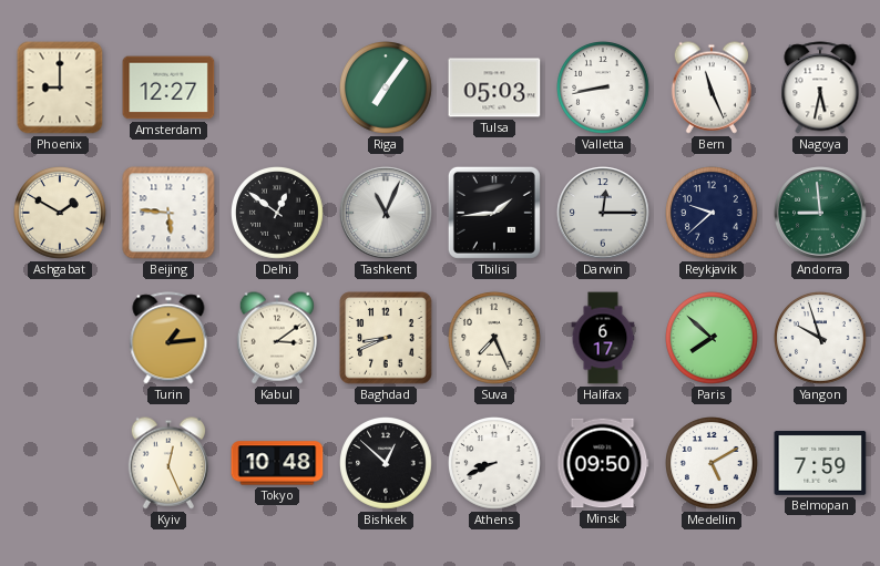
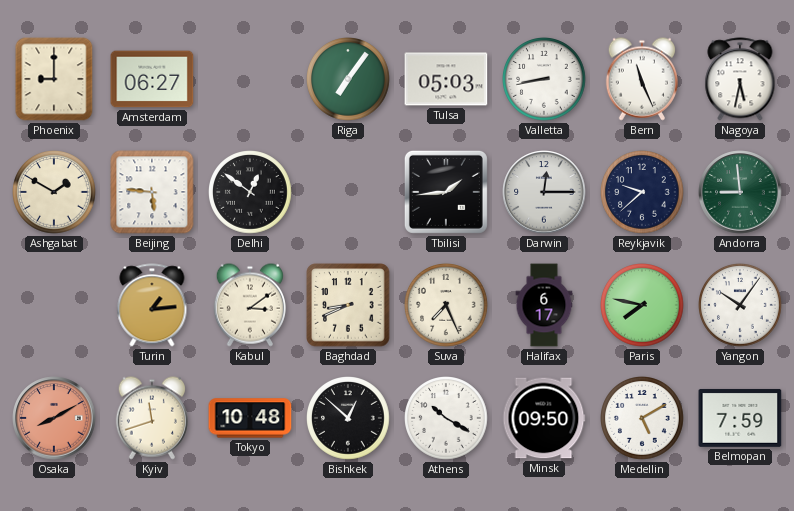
Amsterdam: 12:27 -> 06:27
Tashkent: 11:04 -> none
Paris: 7:52 -> 7:47
Yangon: 9:57 -> 10:06
Osaka: none -> 8:10
Kyiv: 12:26 -> 11:42
Athens: 8:41 -> 10:20
